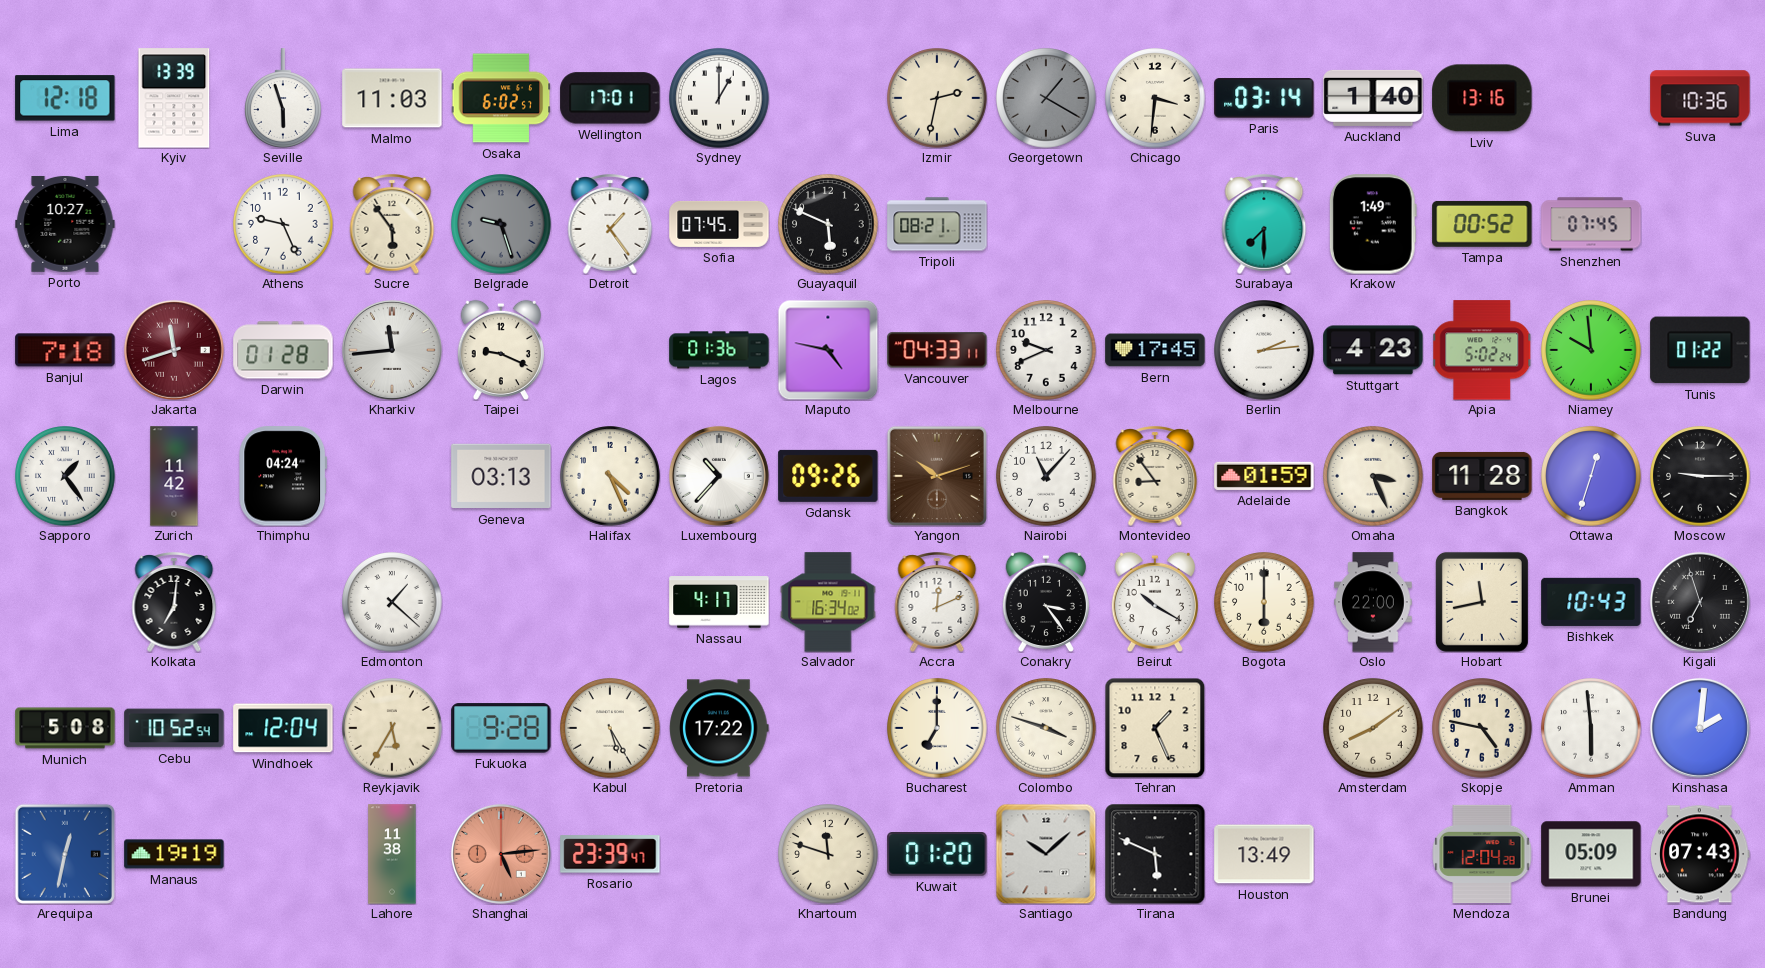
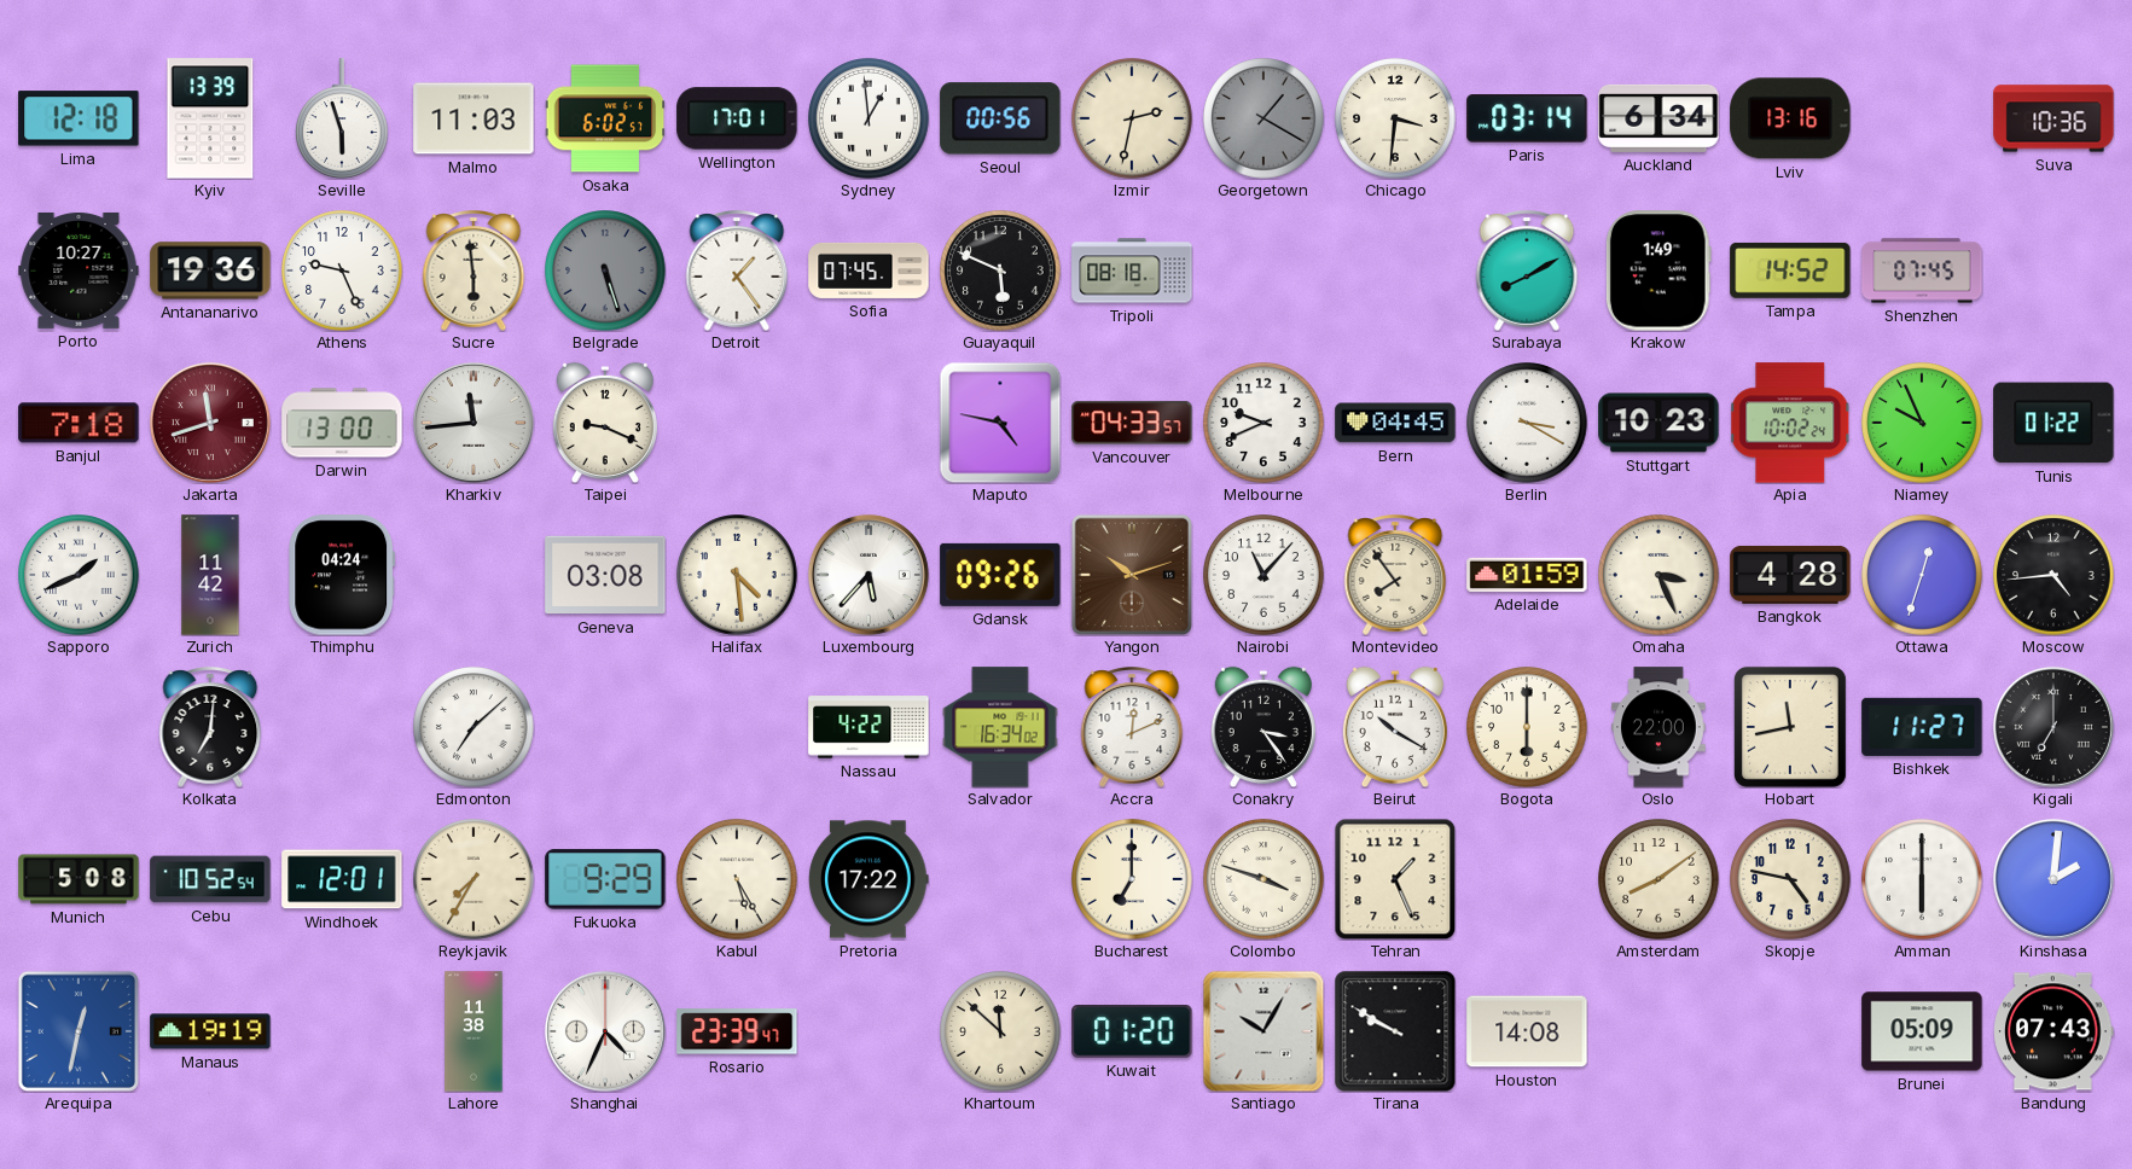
Sydney: 1:00 -> 12:59
Seoul: none -> 00:56
Auckland: 1:40 -> 6:34
Antananarivo: none -> 19:36
Sucre: 5:54 -> 5:59
Belgrade: 9:27 -> 5:27
Tripoli: 08:21 -> 08:18
Surabaya: 7:30 -> 8:10
Tampa: 00:52 -> 14:52
Darwin: 01:28 -> 13:00
Lagos: 01:36 -> none
Vancouver: 04:33:11 -> 04:33:57
Bern: 17:45 -> 04:45
Berlin: 2:14 -> 3:20
Stuttgart: 4:23 -> 10:23
Apia: 5:02 -> 10:02
Niamey: 9:59 -> 9:56
Sapporo: 1:24 -> 1:41
Geneva: 03:13 -> 03:08
Halifax: 4:26 -> 4:29
Luxembourg: 10:37 -> 5:37
Montevideo: 8:54 -> 7:54
Bangkok: 11:28 -> 4:28
Moscow: 9:15 -> 4:44
Edmonton: 1:22 -> 7:08
Nassau: 4:17 -> 4:22
Bishkek: 10:43 -> 11:27
Kigali: 6:57 -> 7:00
Windhoek: 12:04 -> 12:01
Reykjavik: 5:35 -> 7:35
Fukuoka: 9:28 -> 9:29
Amman: 5:59 -> 6:00
Shanghai: 5:14 -> 4:34
Shanghai dial: salmon -> white
Khartoum: 11:48 -> 11:52
Santiago: 10:08 -> 10:05
Tirana: 5:49 -> 9:50
Houston: 13:49 -> 14:08
Mendoza: 12:04 -> none
